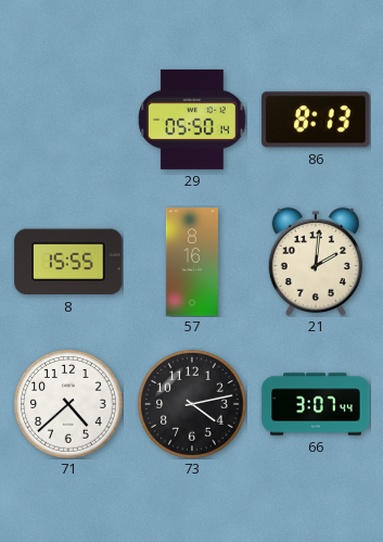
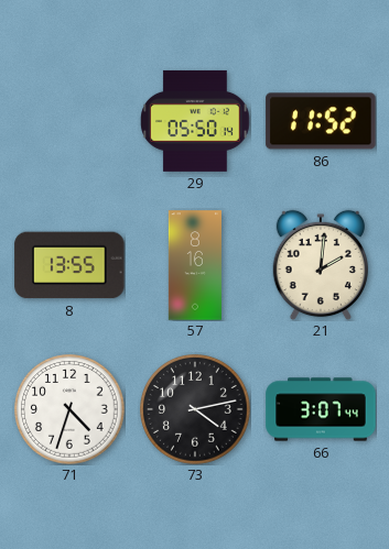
86: 8:13 -> 11:52
8: 15:55 -> 13:55
71: 4:38 -> 4:33
